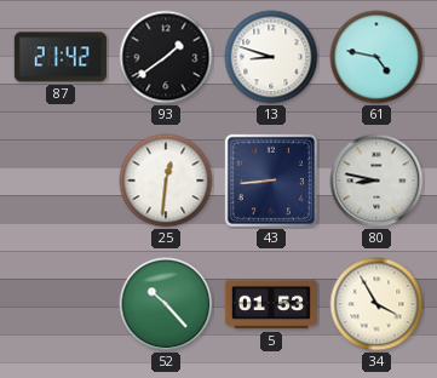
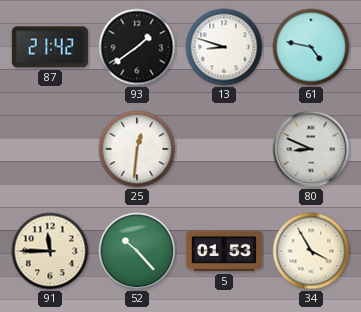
43: 8:44 -> none
80: 8:47 -> 8:49
91: none -> 11:45
